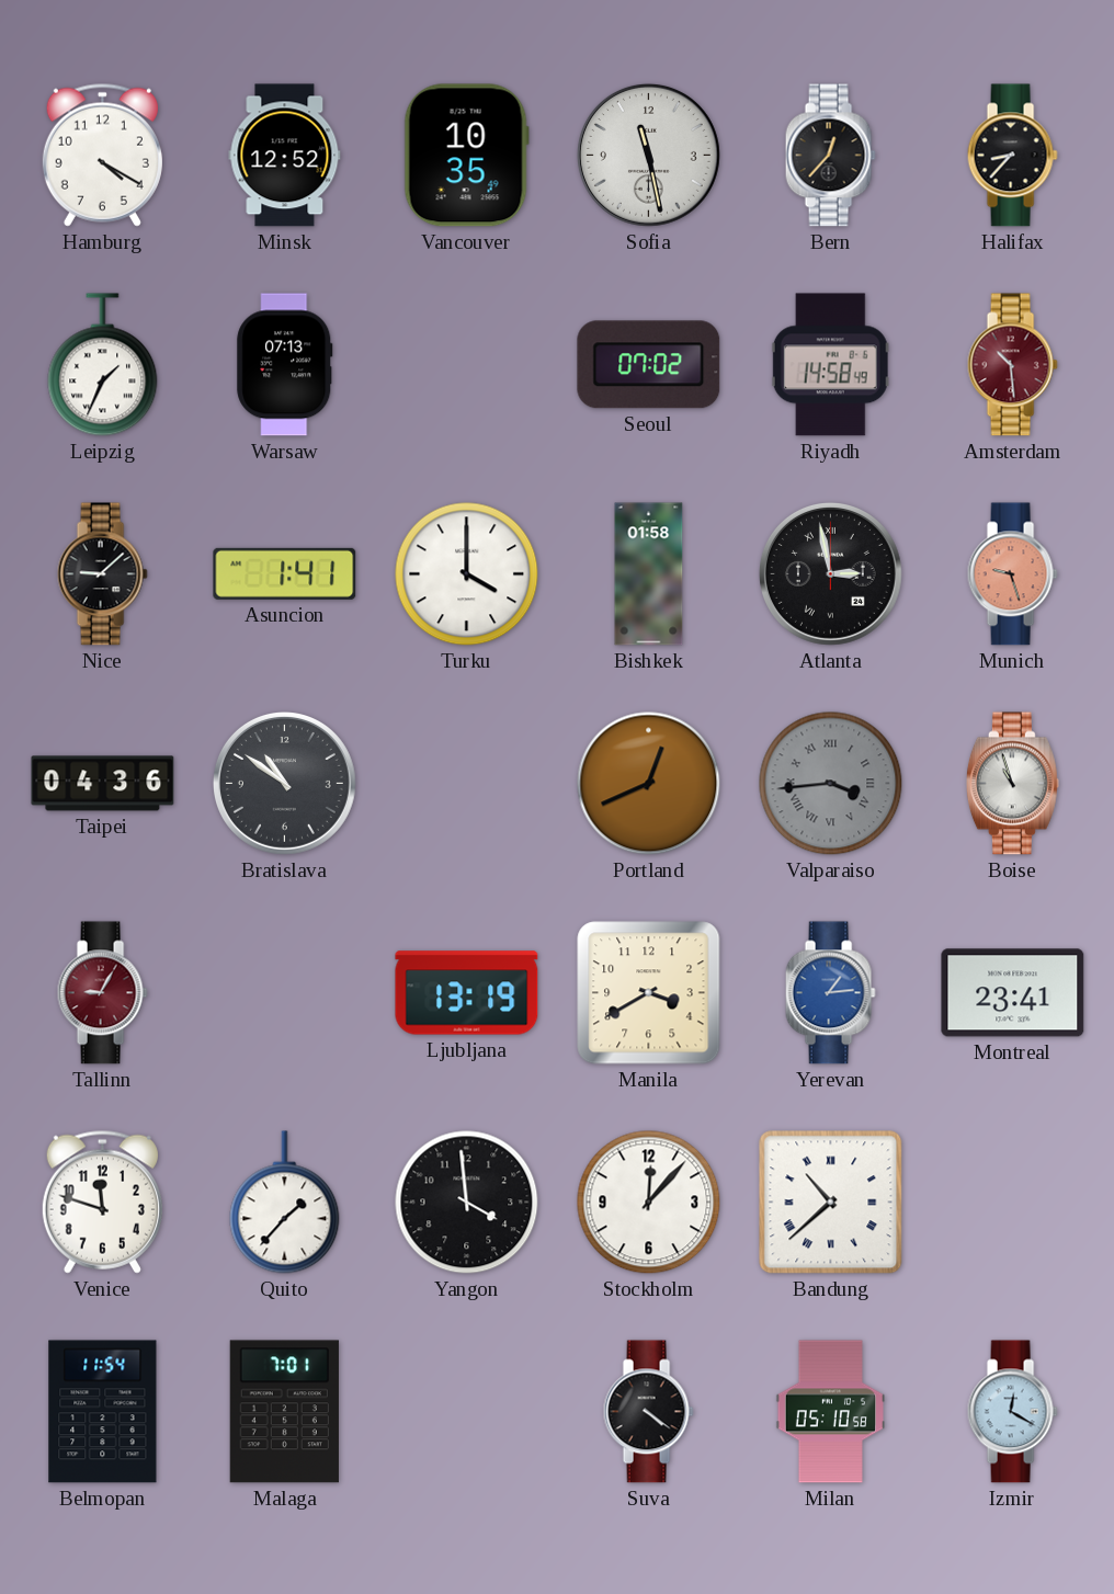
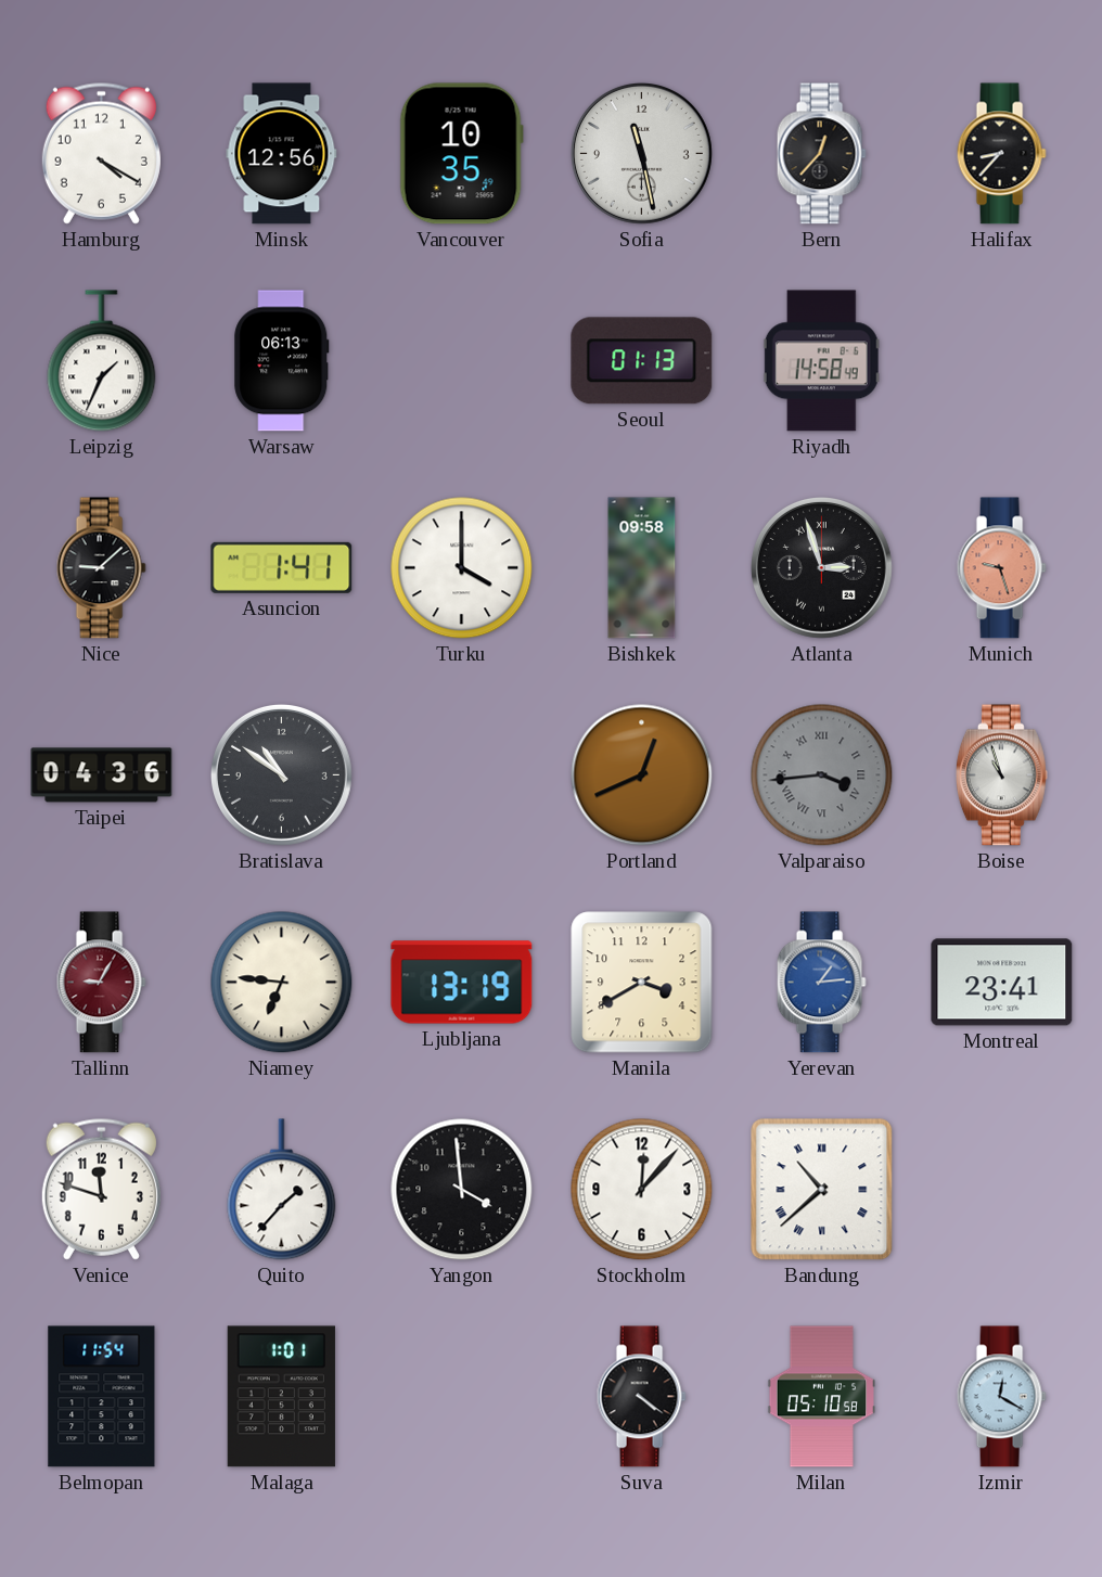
Minsk: 12:52 -> 12:56
Warsaw: 07:13 -> 06:13
Seoul: 07:02 -> 01:13
Amsterdam: 10:29 -> none
Bishkek: 01:58 -> 09:58
Atlanta: 2:58 -> 2:57
Niamey: none -> 6:46
Malaga: 7:01 -> 1:01
